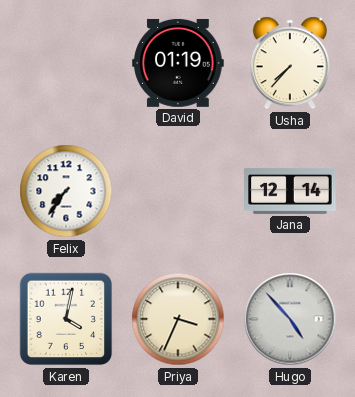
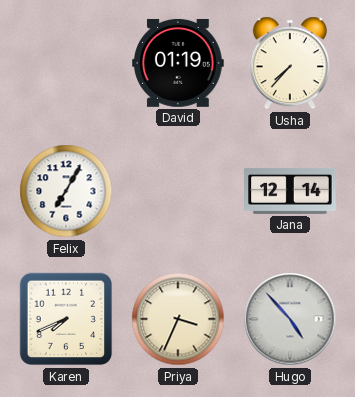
Felix: 7:36 -> 7:05
Karen: 4:02 -> 7:41
